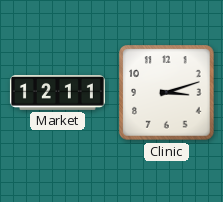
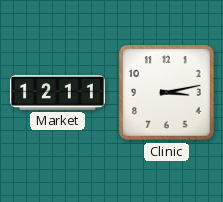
Clinic: 3:12 -> 3:13
